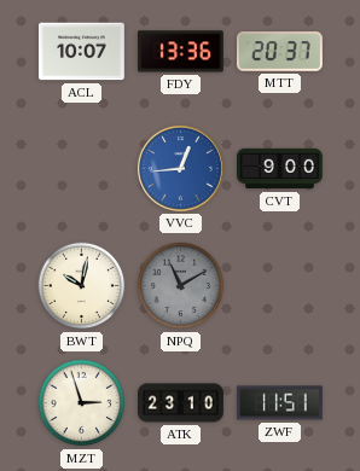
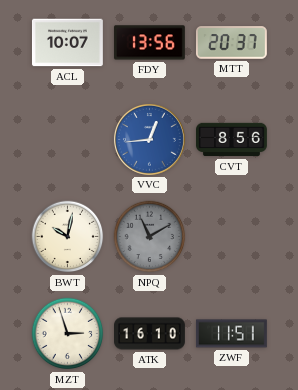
FDY: 13:36 -> 13:56
CVT: 9:00 -> 8:56
ATK: 23:10 -> 16:10
